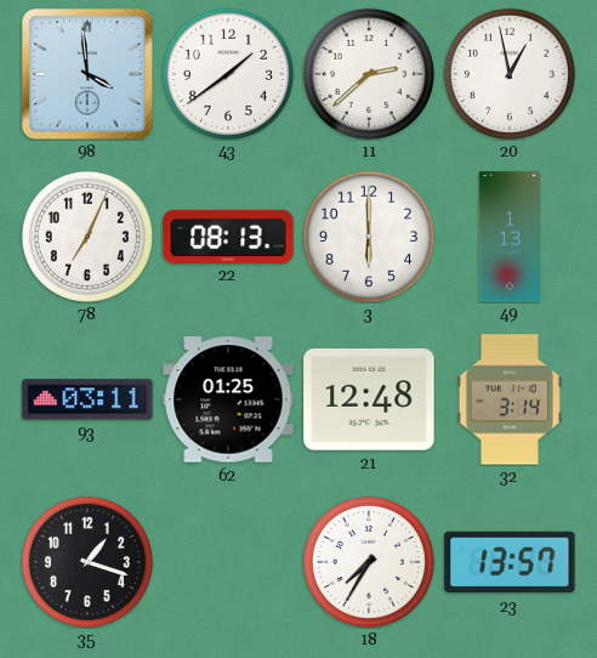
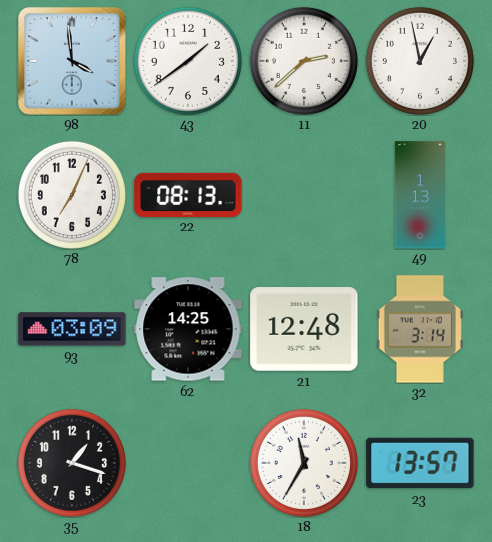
3: 6:00 -> none
93: 03:11 -> 03:09
62: 01:25 -> 14:25
18: 7:35 -> 11:35
